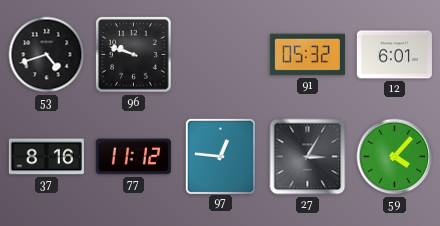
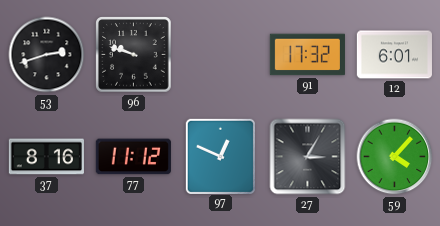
53: 4:42 -> 2:42
91: 05:32 -> 17:32
97: 12:46 -> 12:49
